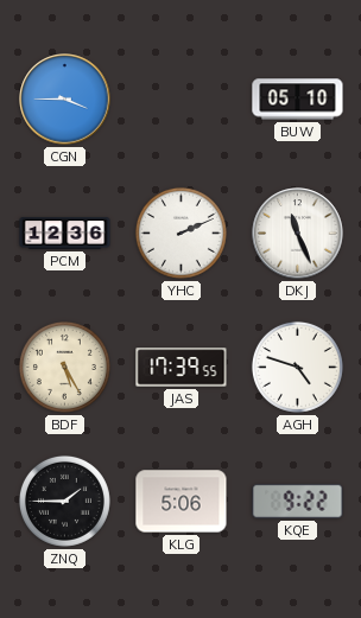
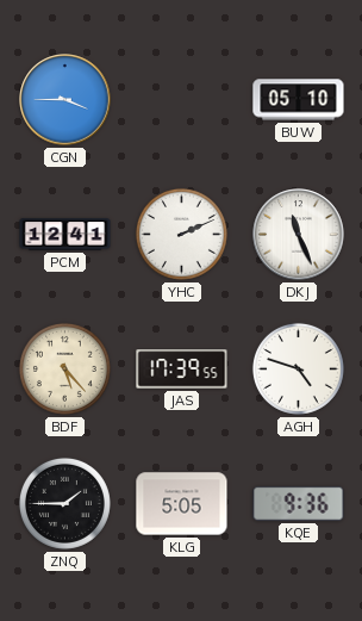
PCM: 12:36 -> 12:41
BDF: 5:25 -> 5:23
KLG: 5:06 -> 5:05
KQE: 9:22 -> 9:36
